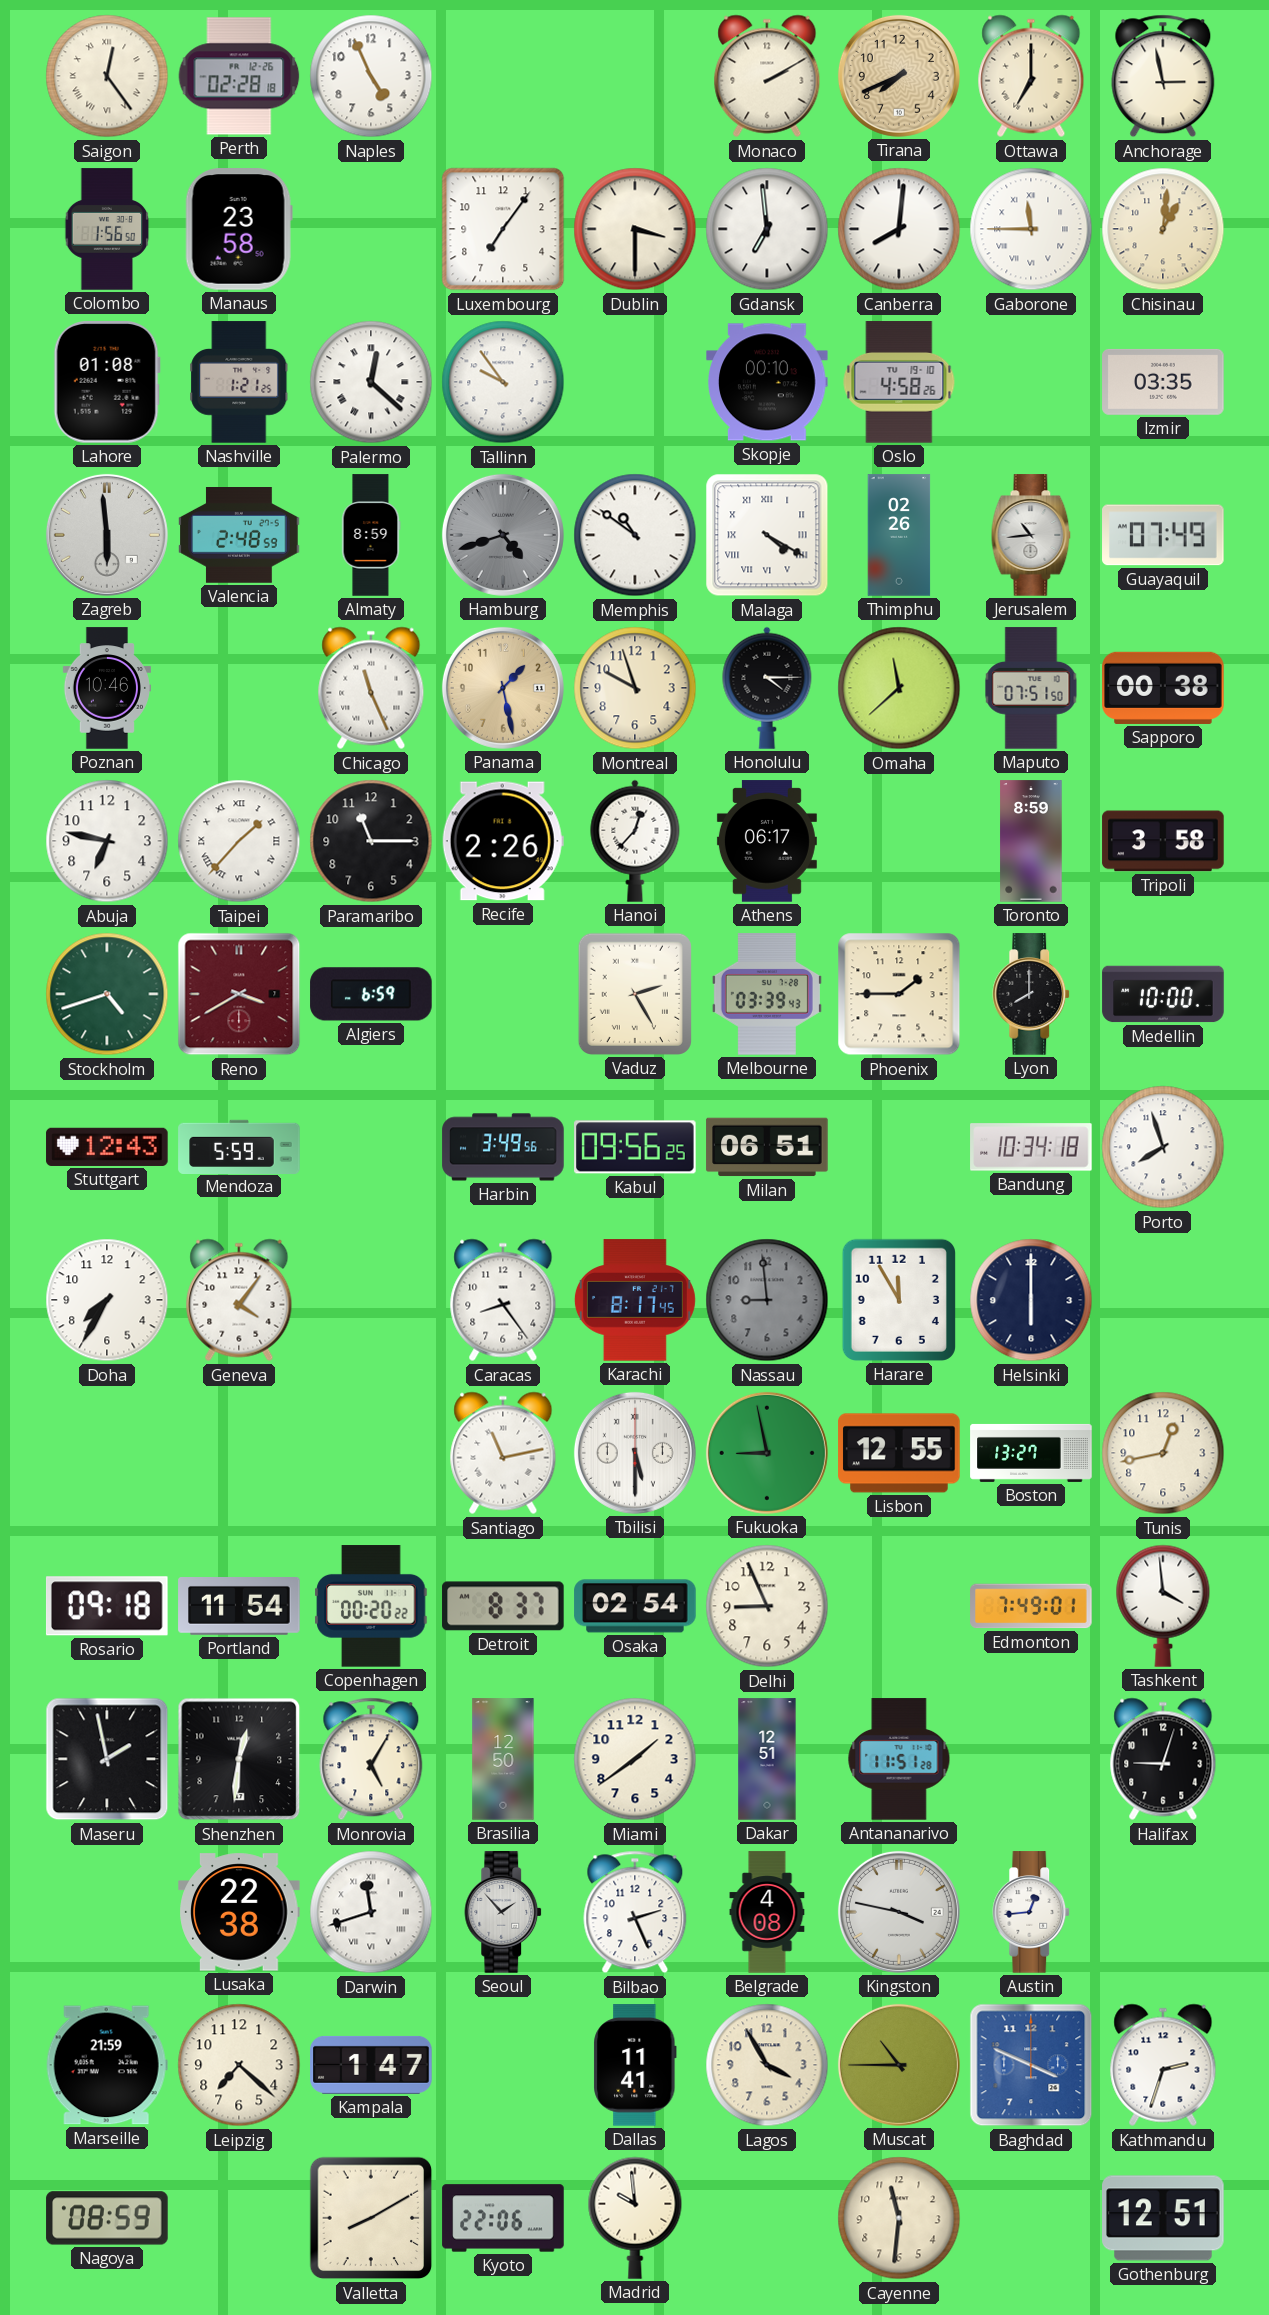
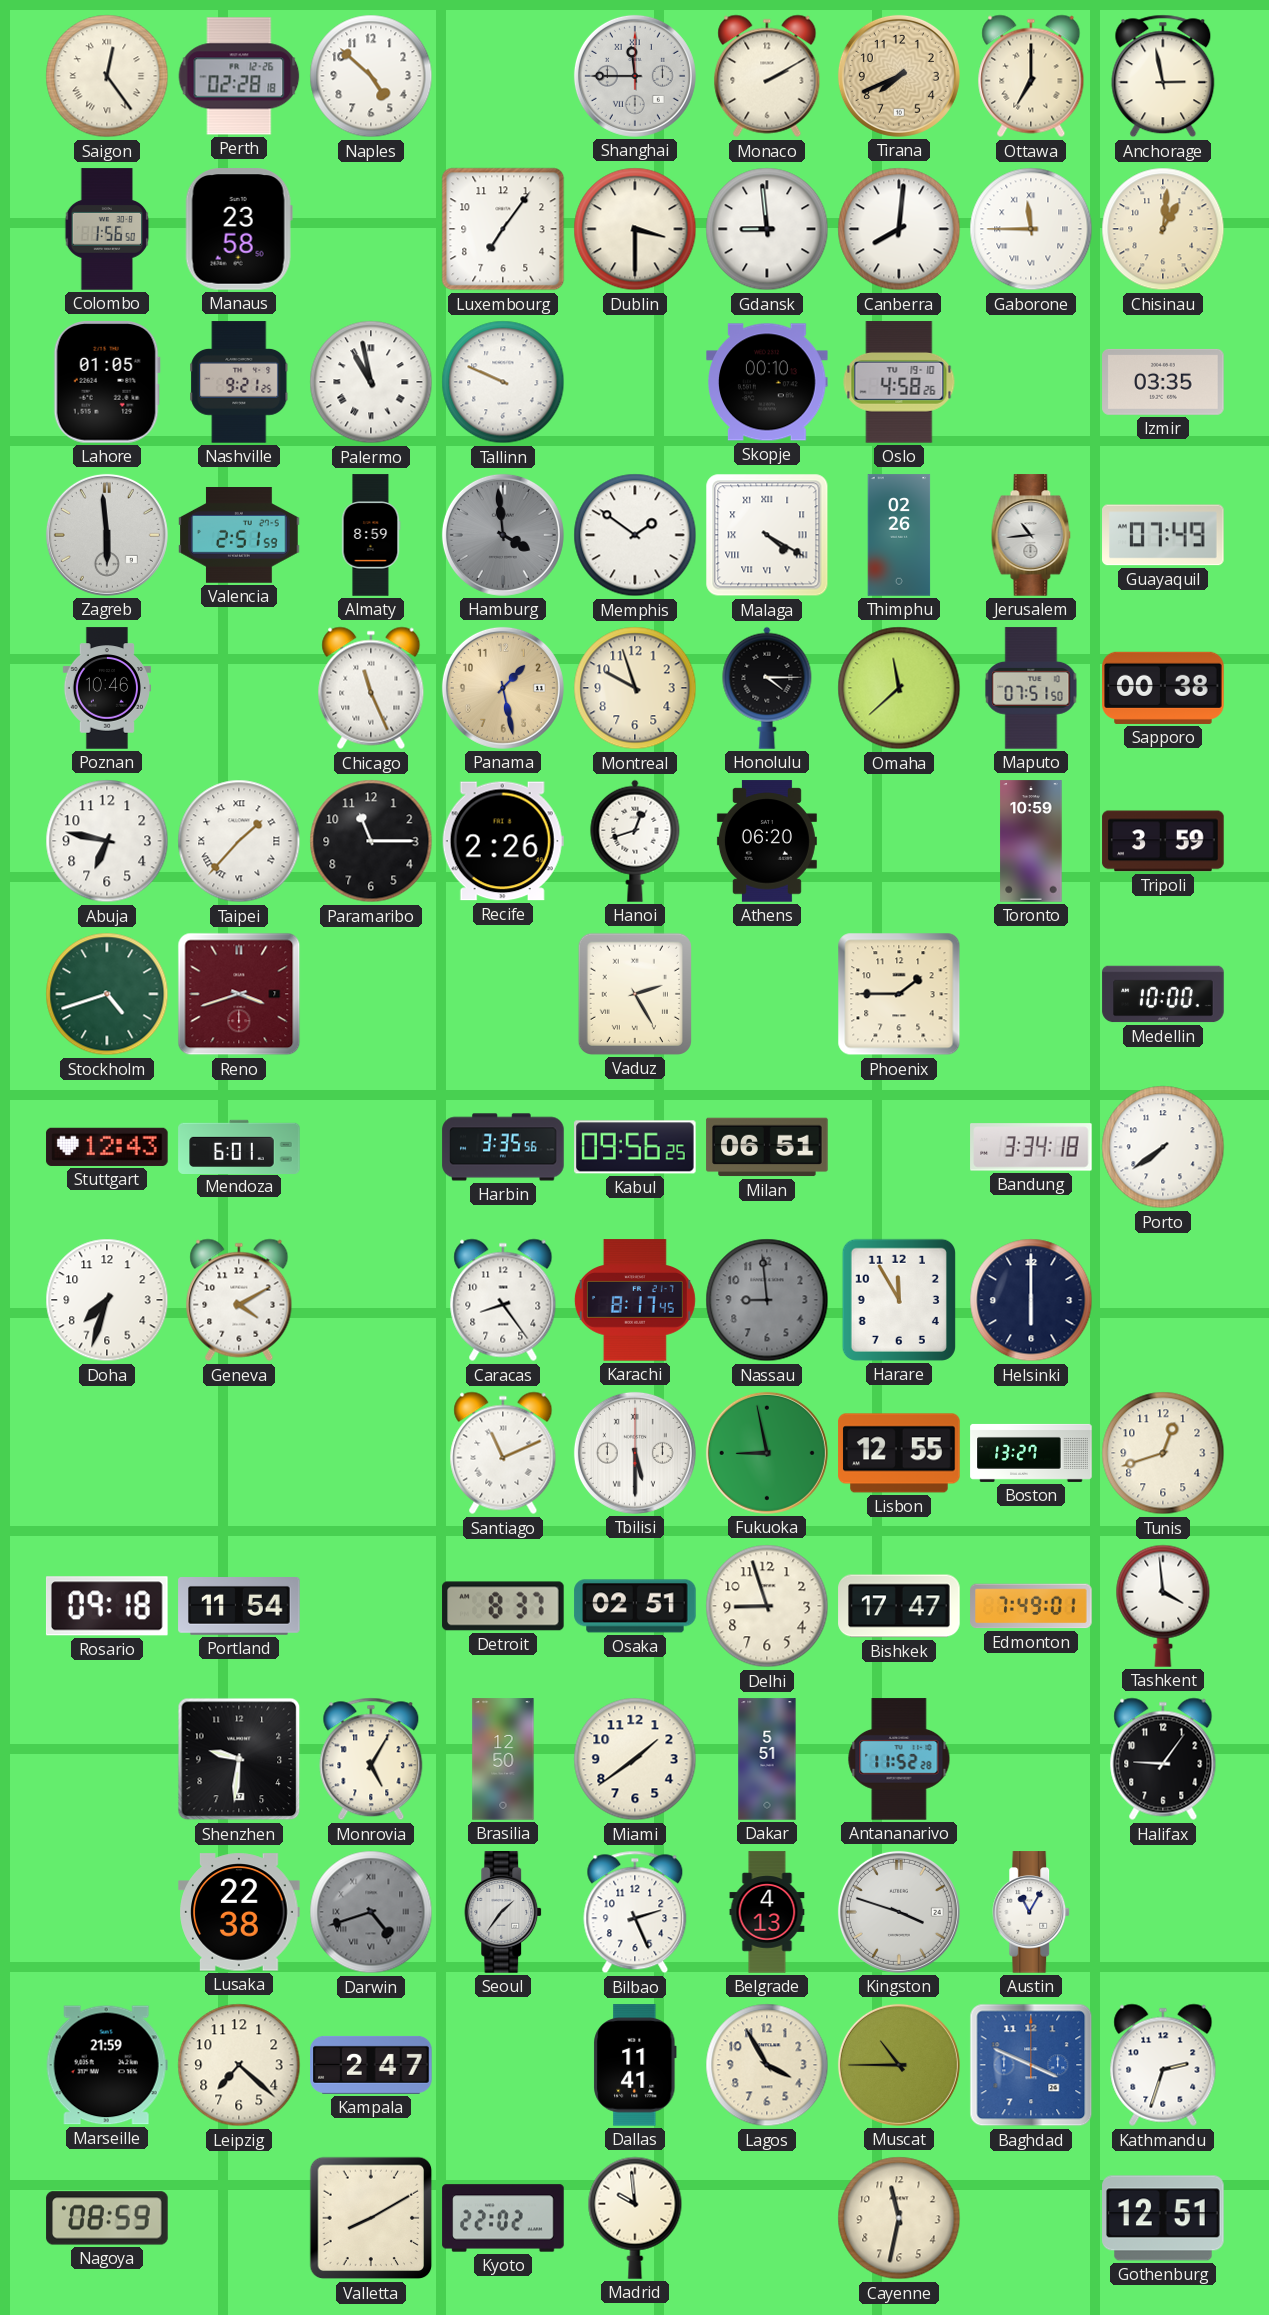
Naples: 4:56 -> 4:52
Shanghai: none -> 11:45
Gdansk: 6:59 -> 8:59
Lahore: 01:08 -> 01:05
Nashville: 1:21 -> 9:21
Palermo: 12:22 -> 10:58
Tallinn: 9:54 -> 9:49
Valencia: 2:48 -> 2:51
Hamburg: 4:42 -> 3:59
Memphis: 10:51 -> 1:51
Hanoi: 12:37 -> 12:42
Athens: 06:17 -> 06:20
Toronto: 8:59 -> 10:59
Tripoli: 3:58 -> 3:59
Reno: 3:40 -> 3:42
Algiers: 6:59 -> none
Melbourne: 03:39 -> none
Lyon: 8:00 -> none
Mendoza: 5:59 -> 6:01
Harbin: 3:49 -> 3:35
Bandung: 10:34 -> 3:34
Porto: 7:57 -> 7:39
Doha: 7:35 -> 7:33
Geneva: 4:06 -> 4:10
Santiago: 11:13 -> 11:11
Tunis: 12:43 -> 12:42
Copenhagen: 00:20 -> none
Osaka: 02:54 -> 02:51
Delhi: 8:56 -> 8:57
Bishkek: none -> 17:47
Maseru: 1:58 -> none
Shenzhen: 12:31 -> 9:31
Dakar: 12:51 -> 5:51
Antananarivo: 11:51 -> 11:52
Halifax: 9:03 -> 9:06
Darwin: 11:42 -> 4:42
Darwin dial: white -> grey
Seoul: 1:53 -> 1:36
Belgrade: 4:08 -> 4:13
Kingston: 3:47 -> 3:48
Austin: 12:44 -> 11:05
Kampala: 1:47 -> 2:47
Kyoto: 22:06 -> 22:02
Cayenne: 11:31 -> 11:32
